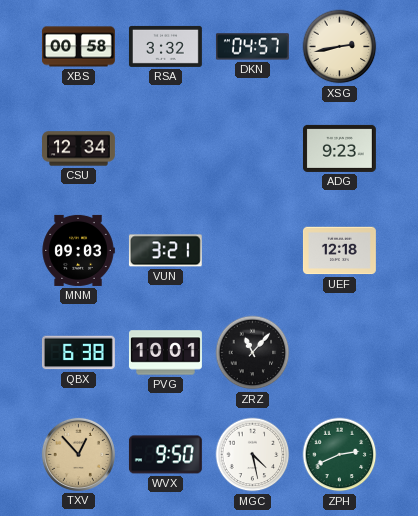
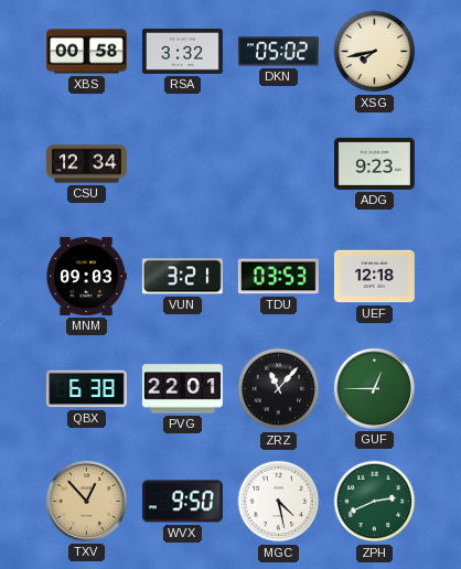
DKN: 04:57 -> 05:02
XSG: 2:43 -> 7:43
TDU: none -> 03:53
PVG: 10:01 -> 22:01
GUF: none -> 12:45
